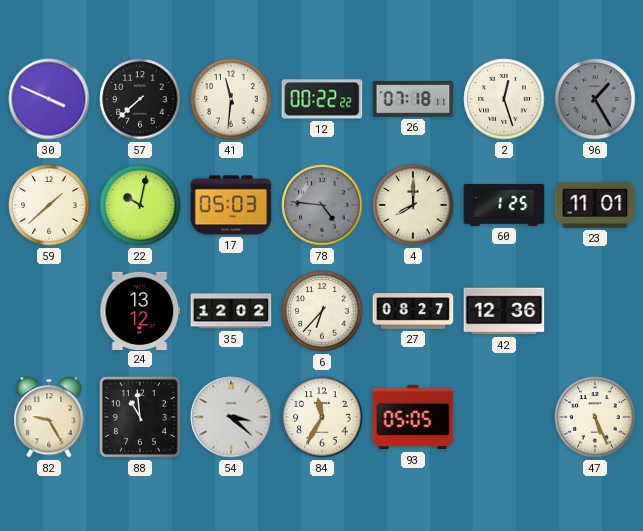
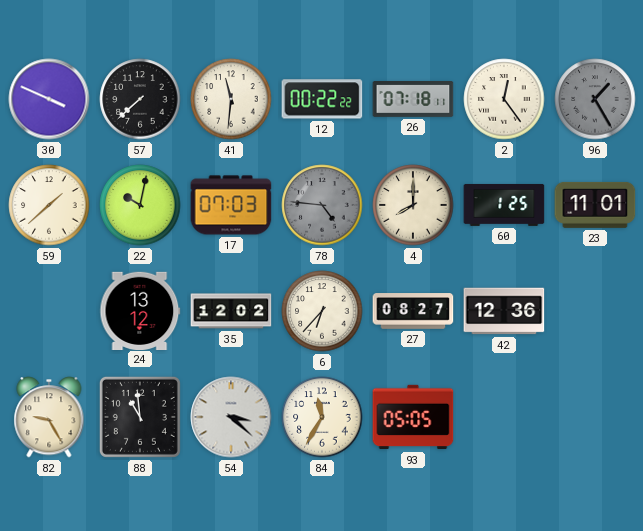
2: 12:27 -> 12:24
17: 05:03 -> 07:03
47: 5:26 -> none
